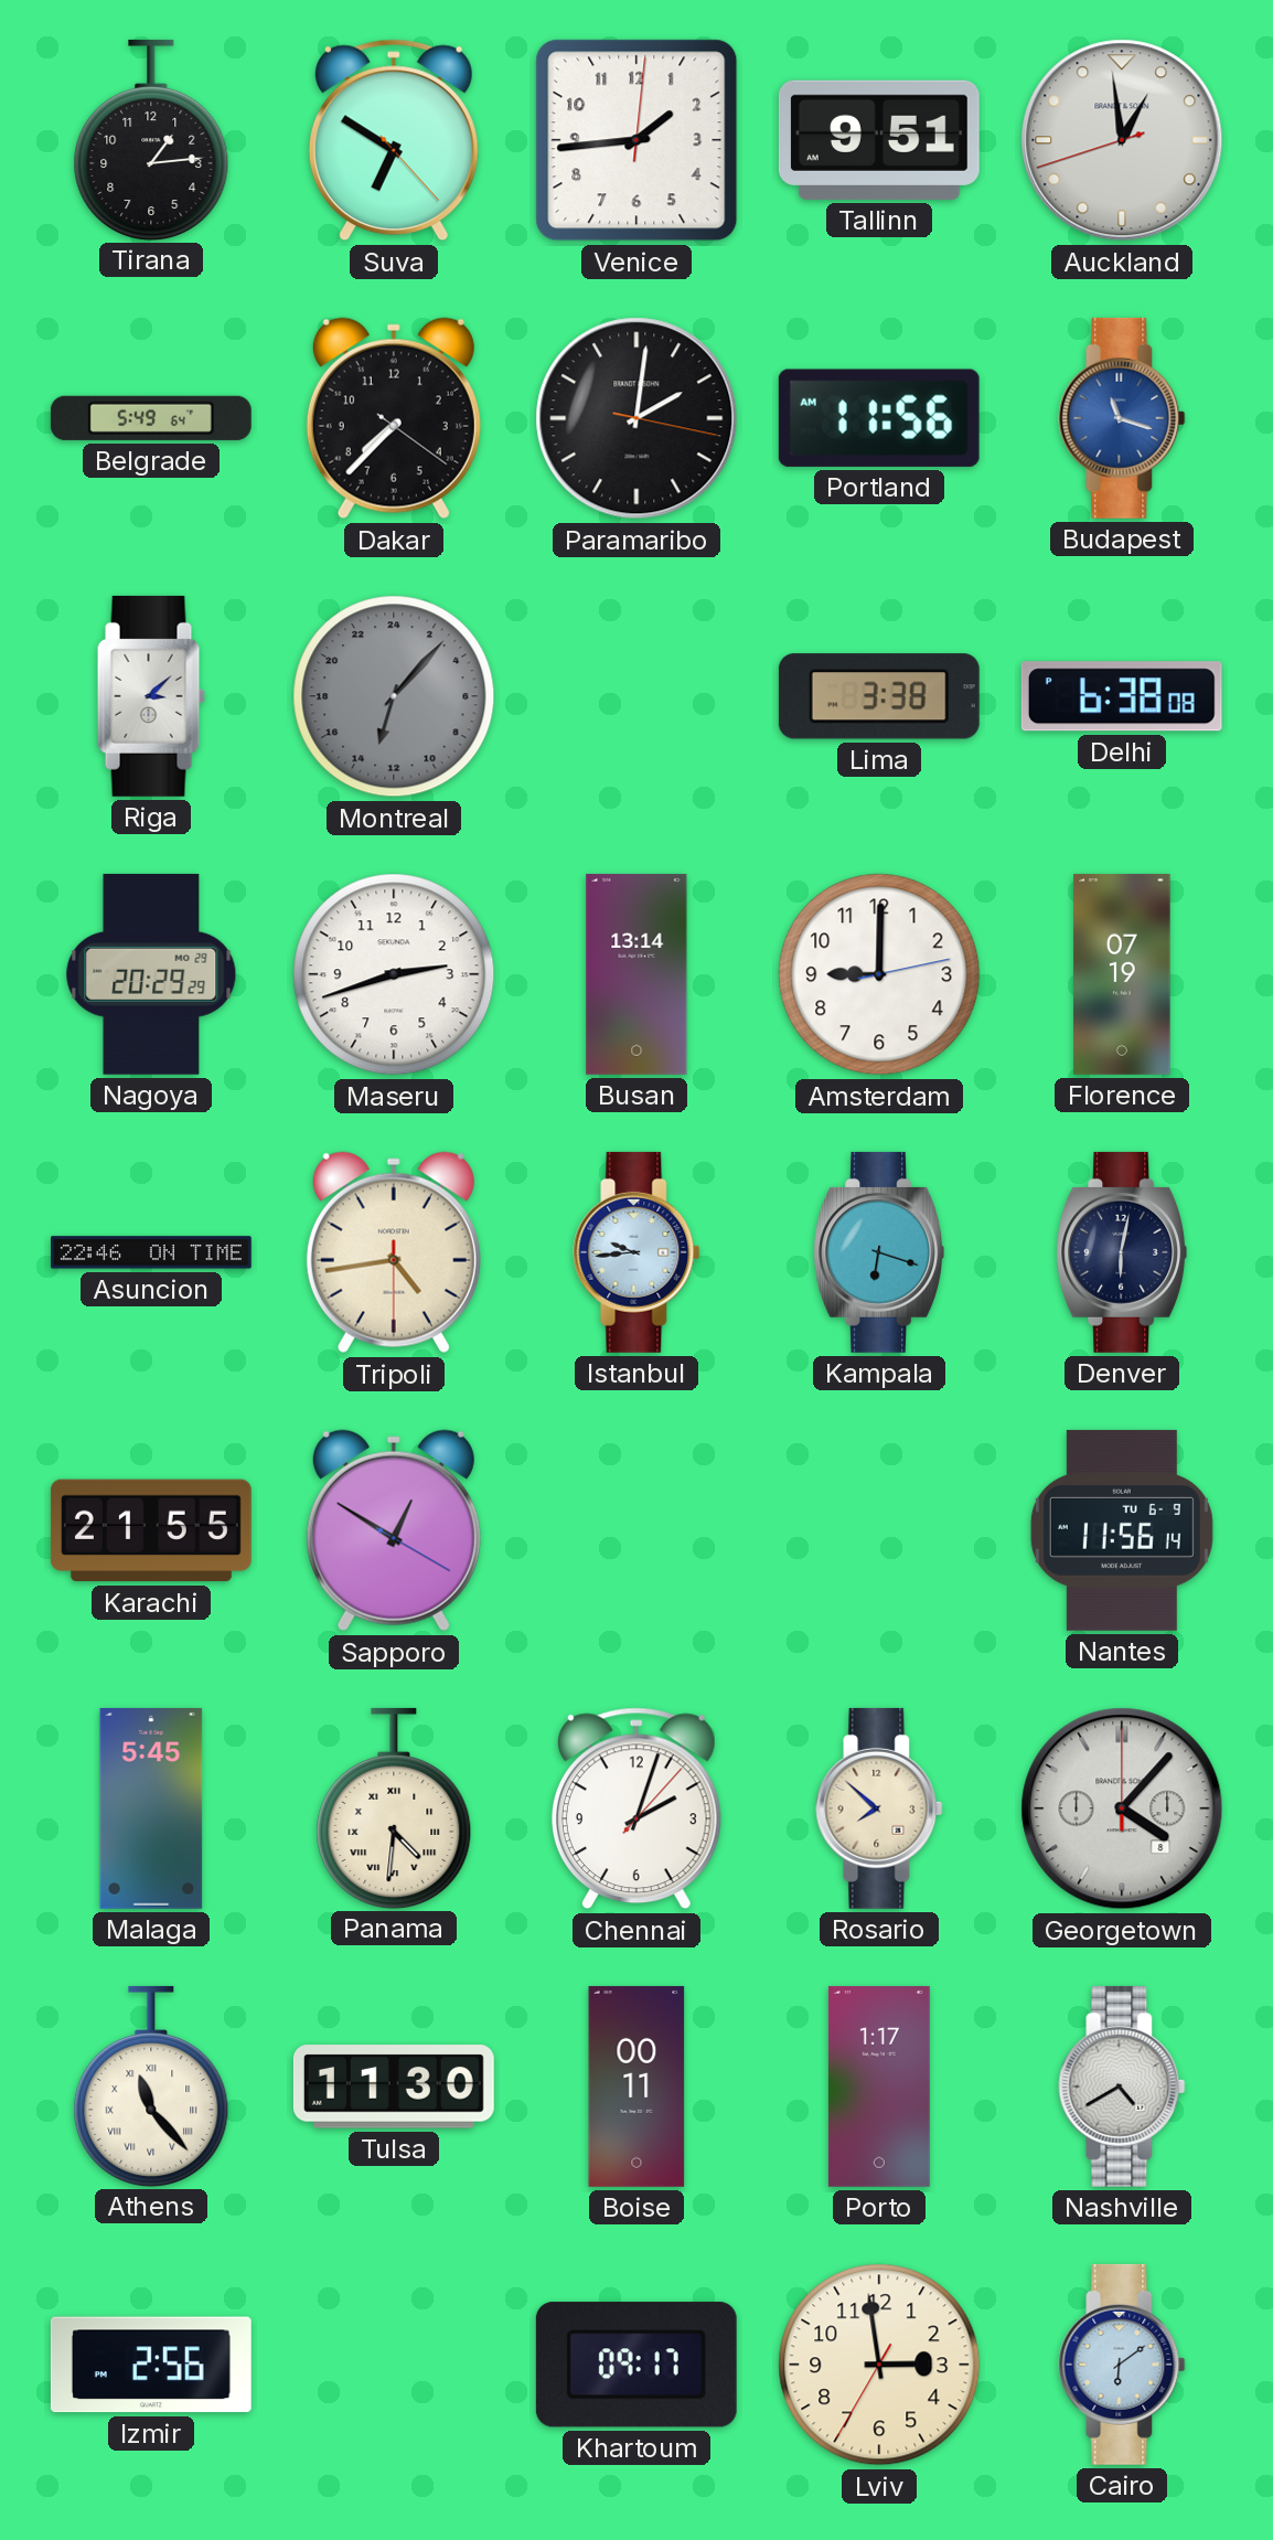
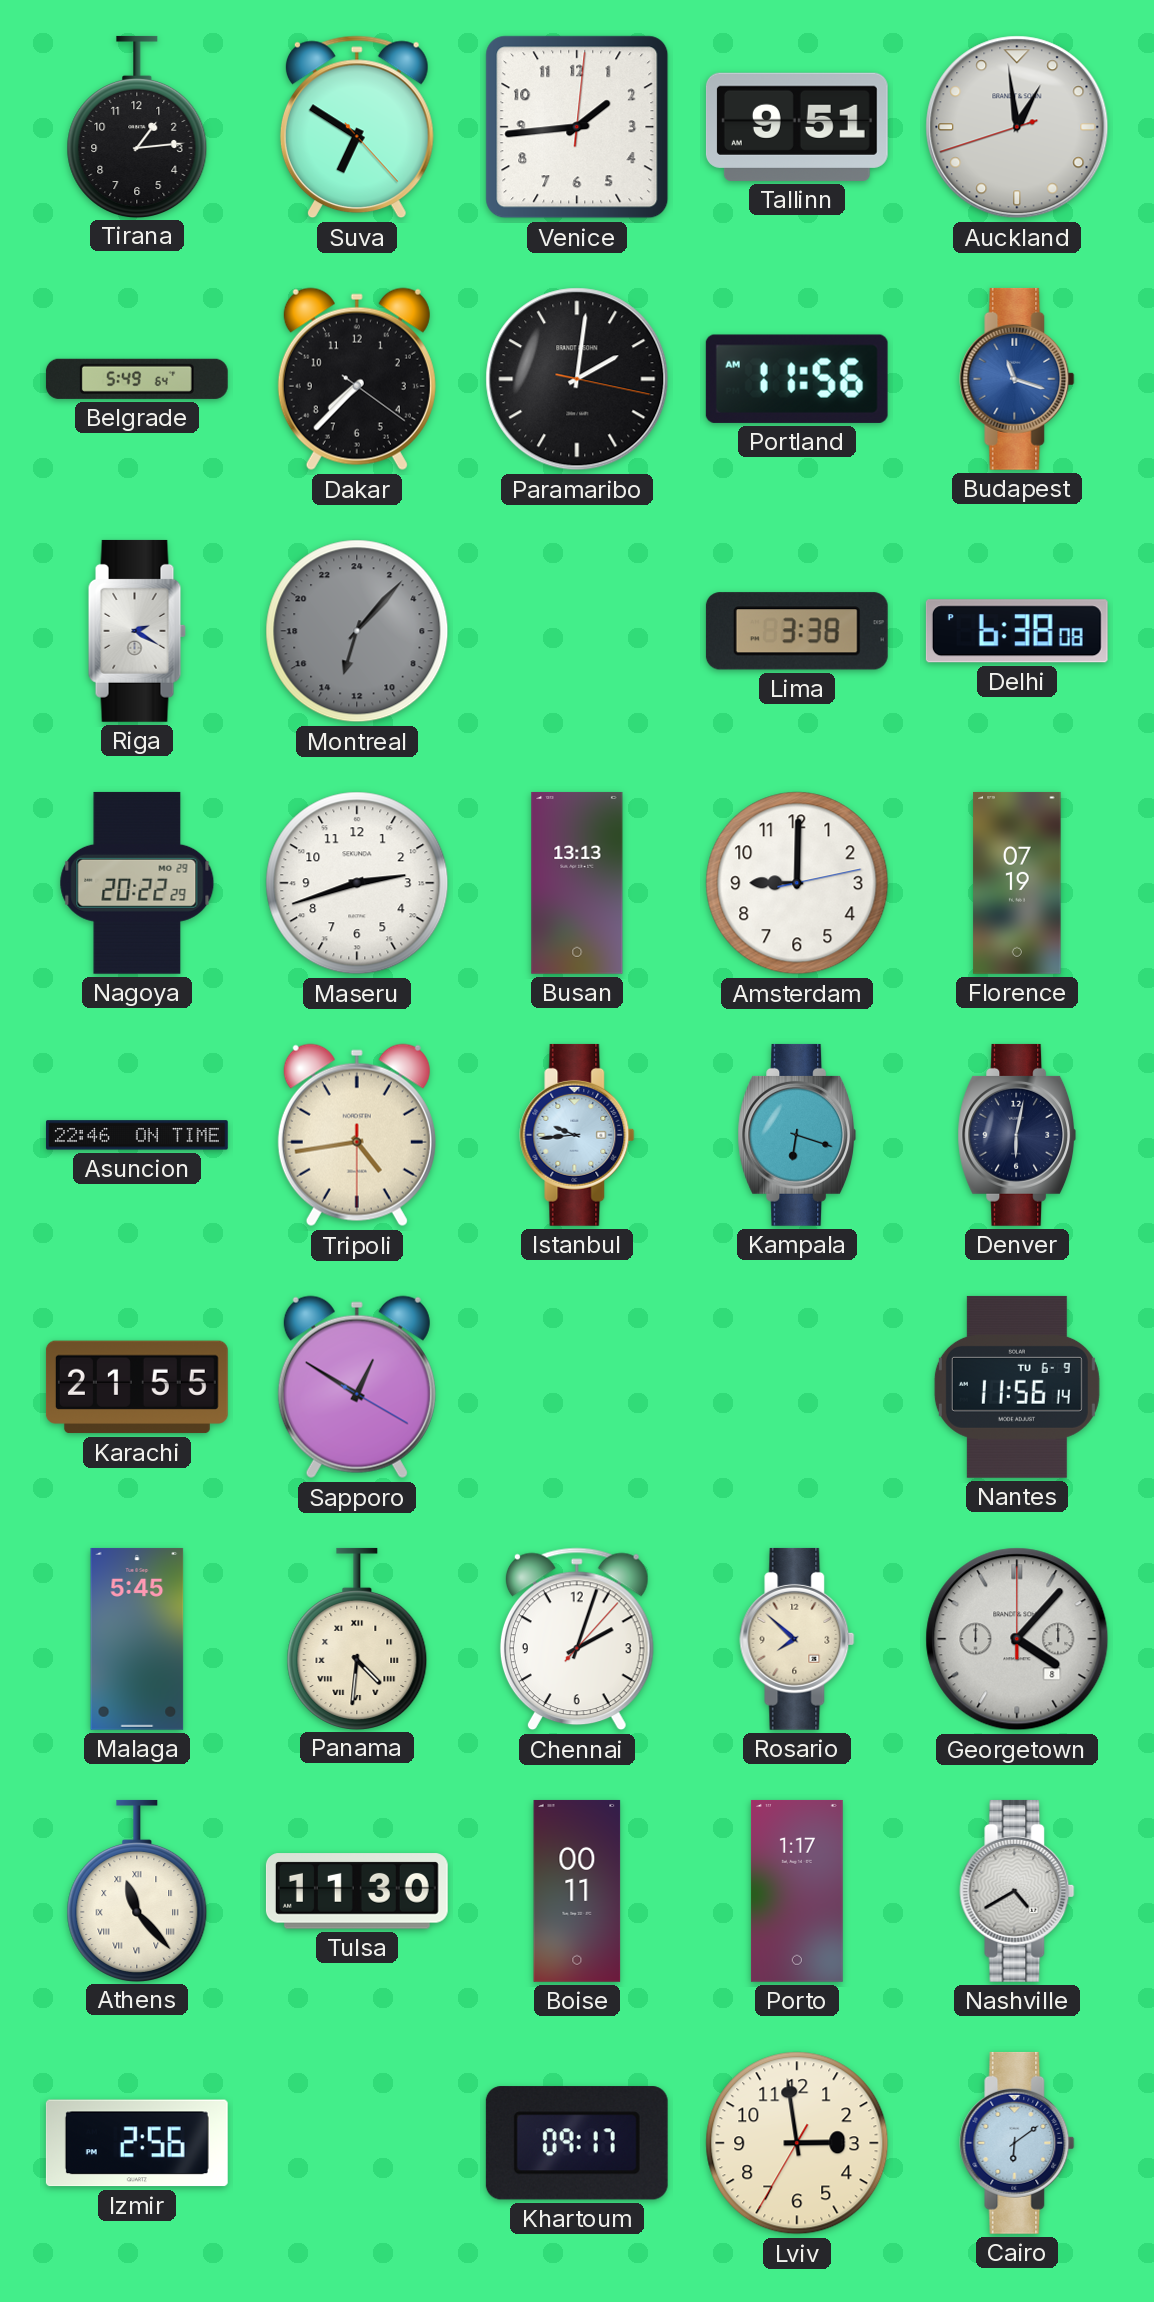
Riga: 3:08 -> 2:20
Nagoya: 20:29 -> 20:22
Busan: 13:14 -> 13:13
